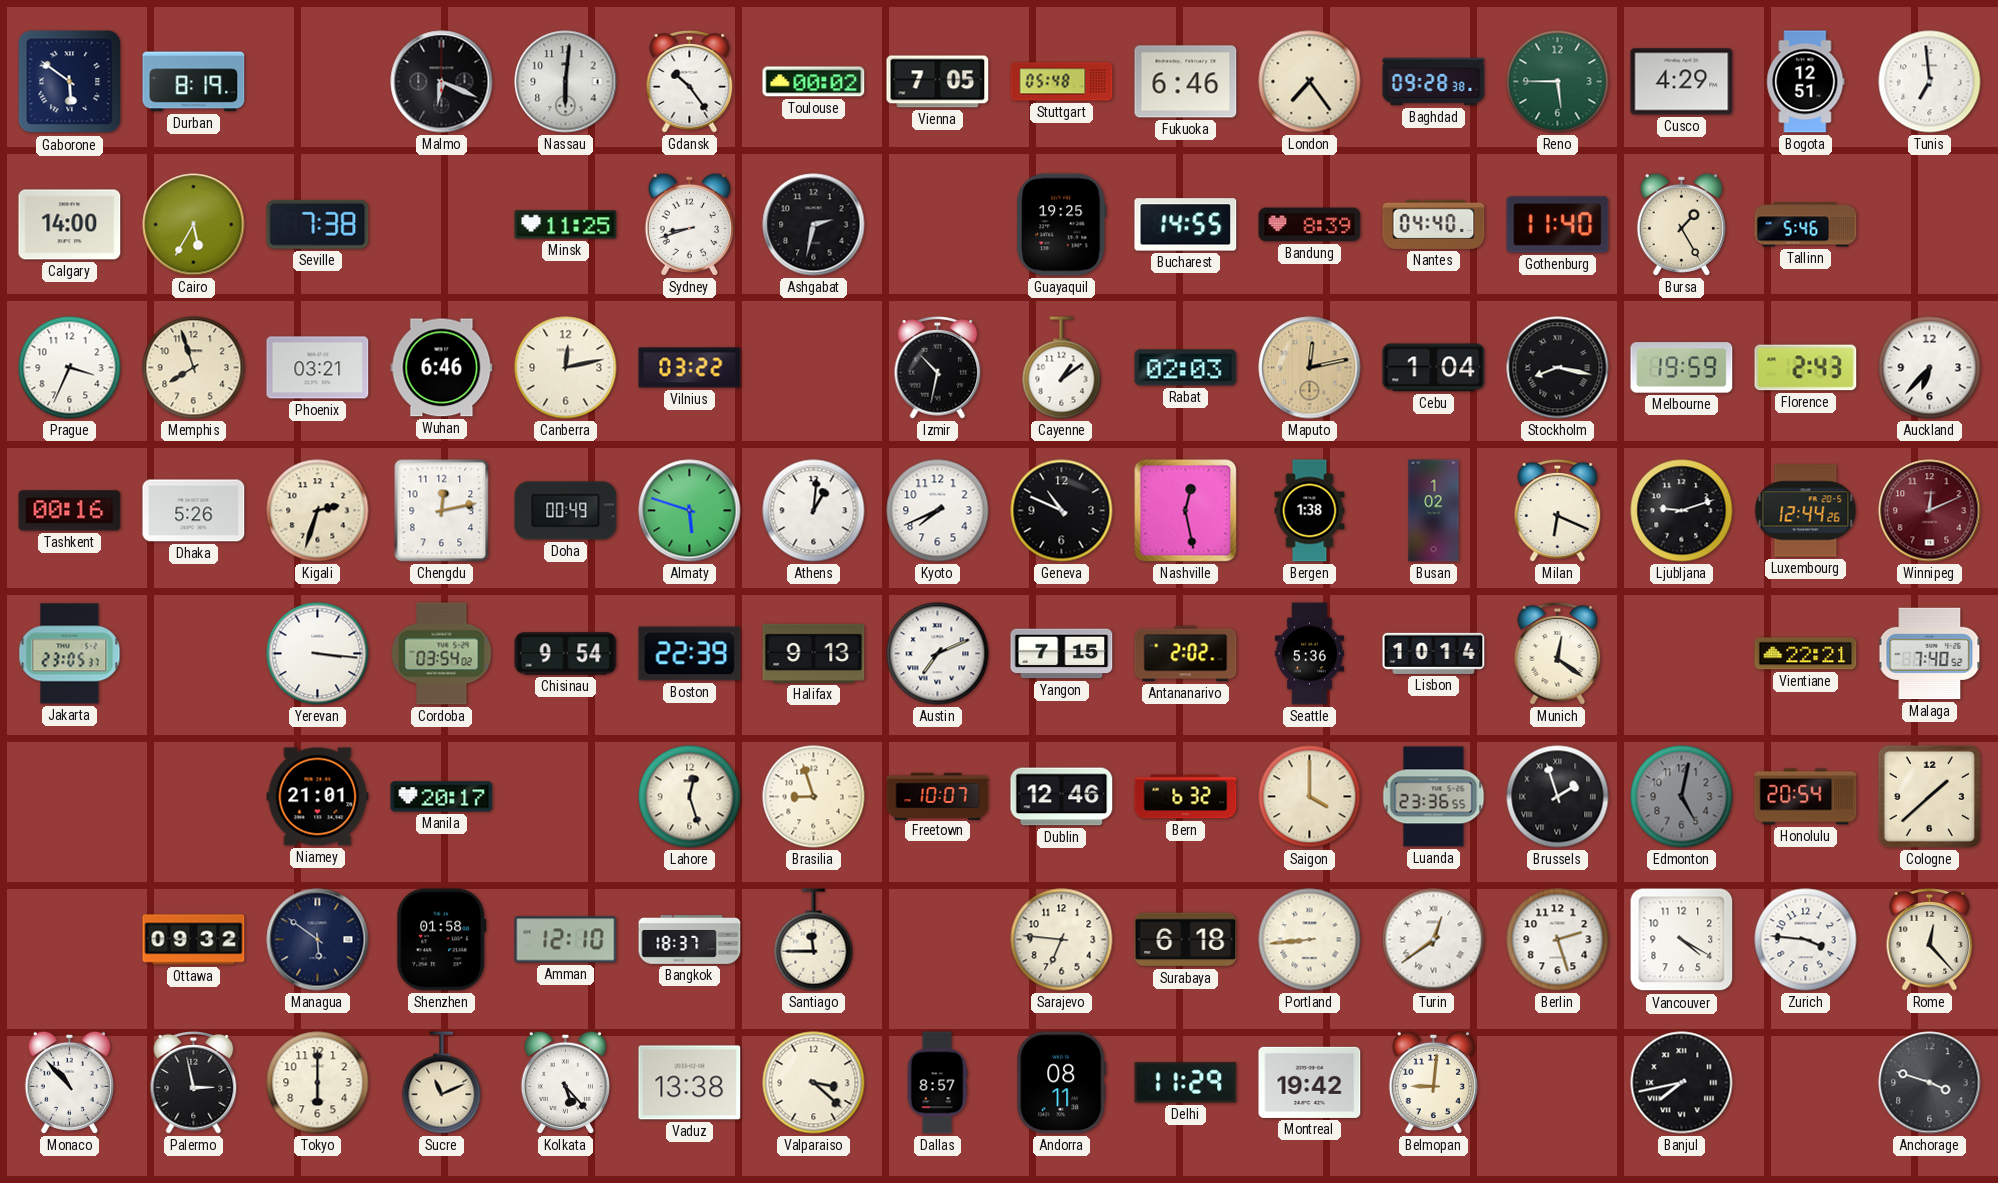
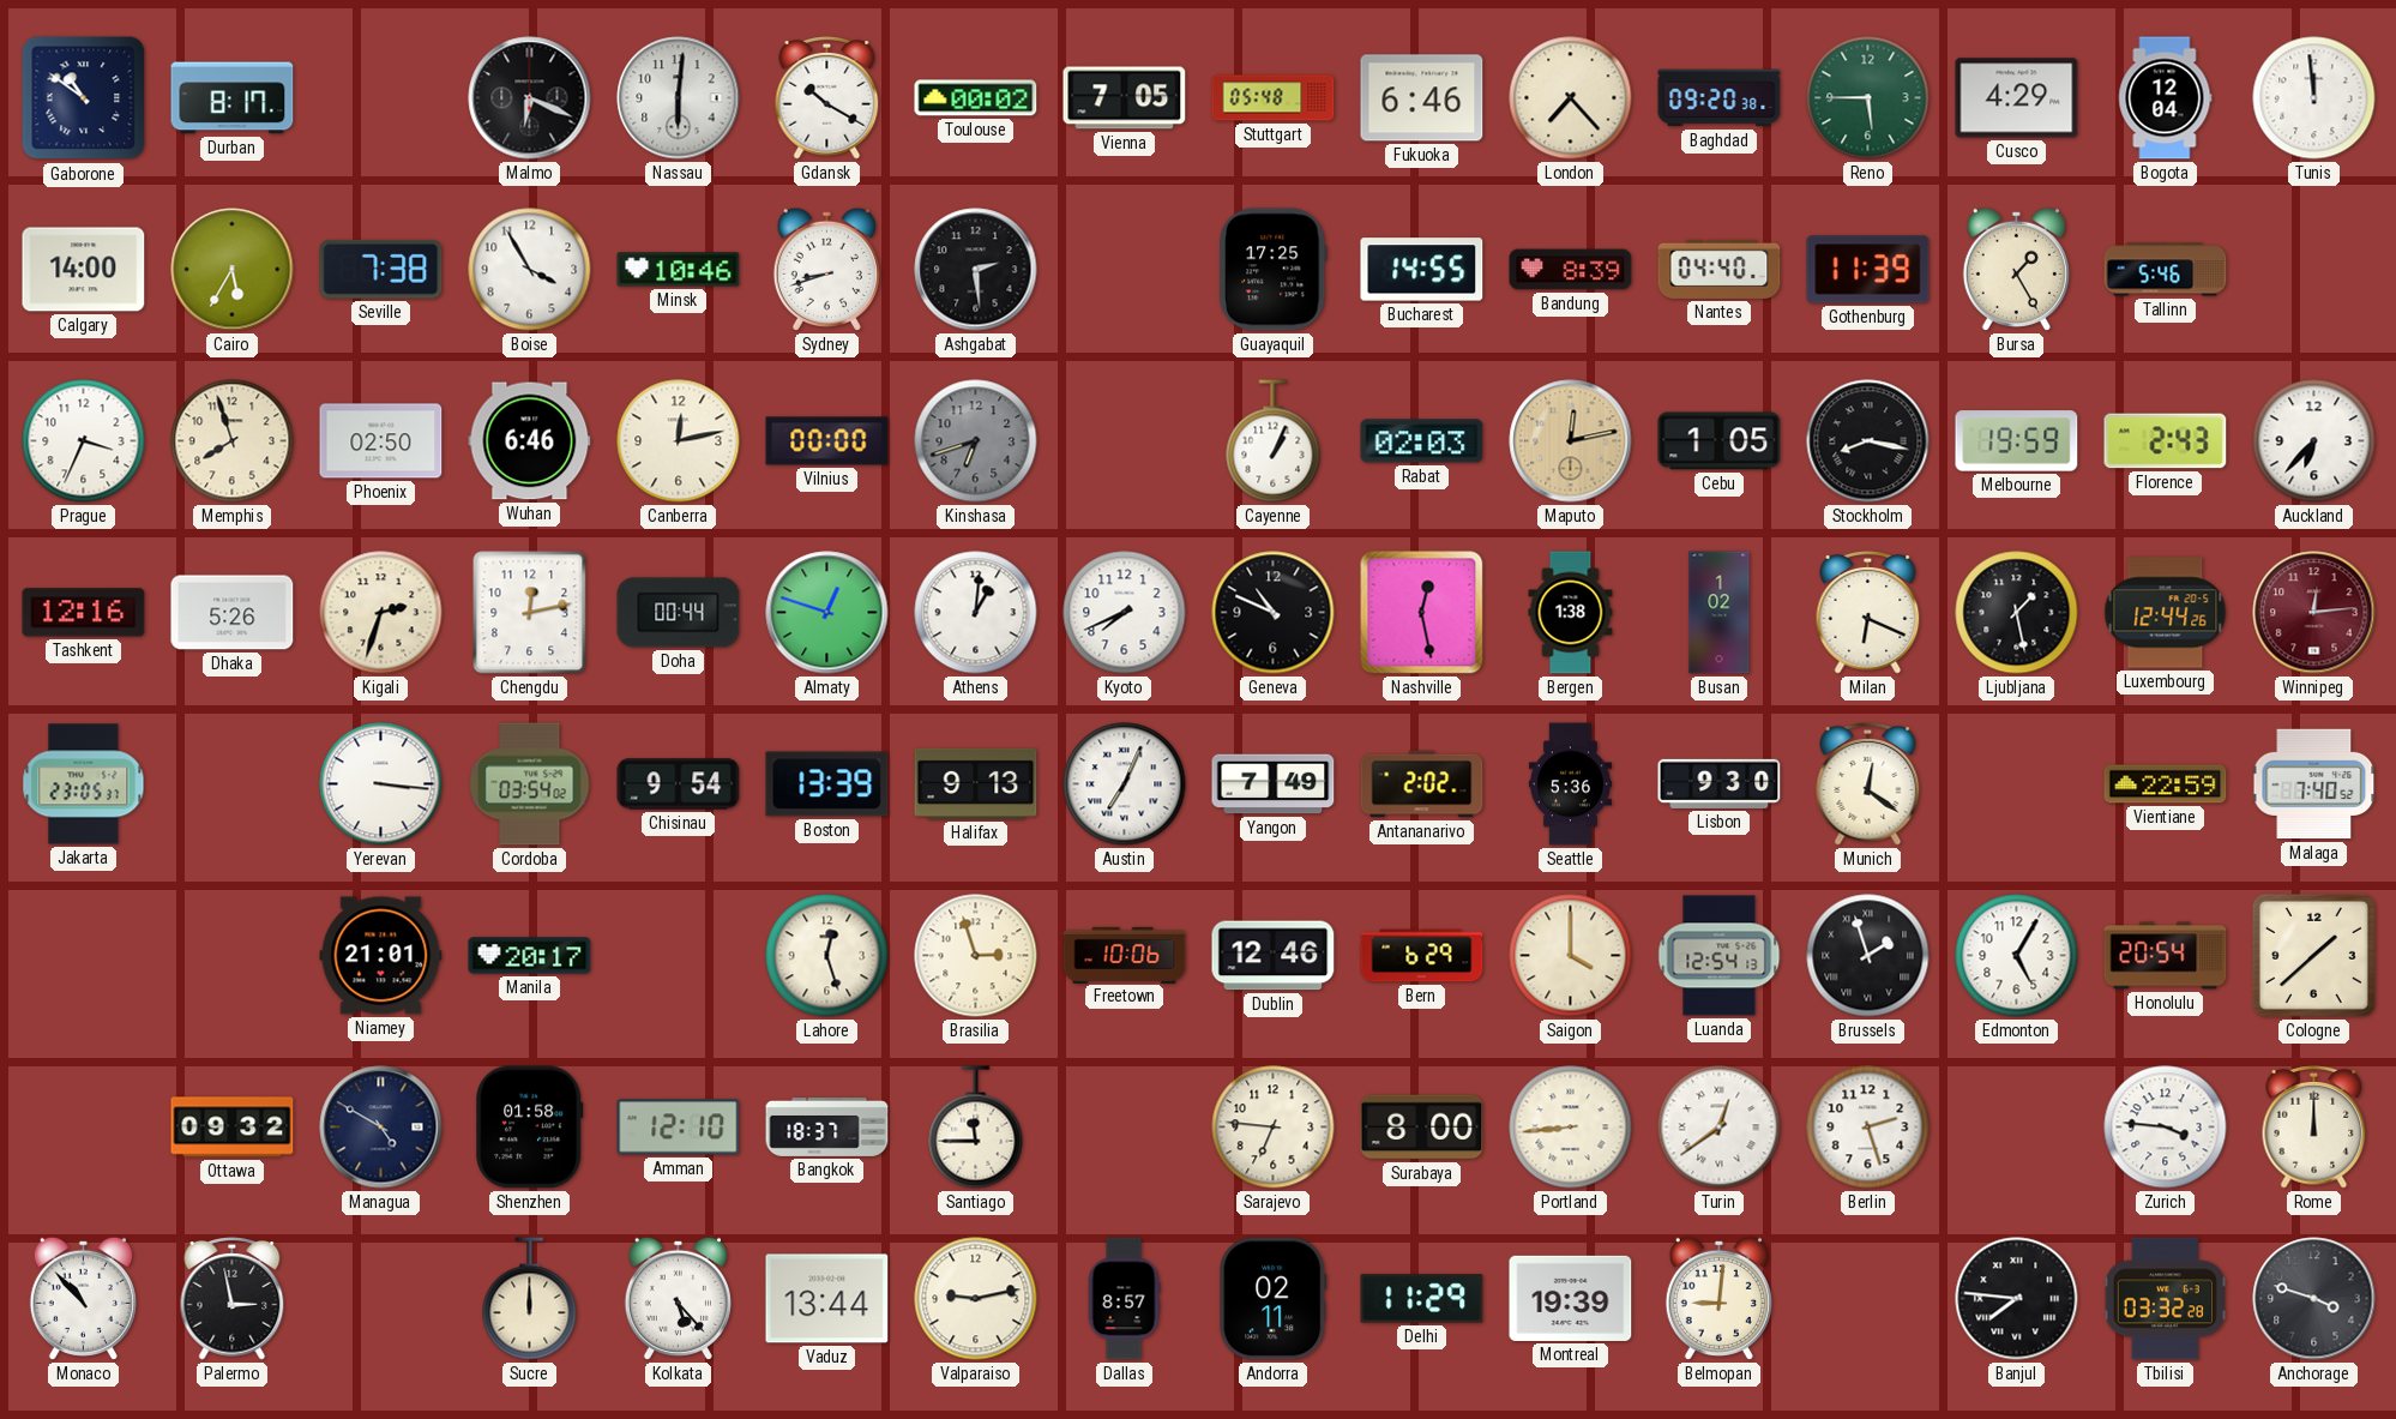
Gaborone: 5:51 -> 10:51
Durban: 8:19 -> 8:17
Gdansk: 10:24 -> 10:20
London: 7:24 -> 7:23
Baghdad: 09:28 -> 09:20
Bogota: 12:51 -> 12:04
Tunis: 6:59 -> 11:59
Boise: none -> 3:55
Minsk: 11:25 -> 10:46
Ashgabat: 2:32 -> 2:29
Guayaquil: 19:25 -> 17:25
Gothenburg: 11:40 -> 11:39
Phoenix: 03:21 -> 02:50
Vilnius: 03:22 -> 00:00
Kinshasa: none -> 6:42
Izmir: 10:32 -> none
Cayenne: 1:09 -> 1:04
Cebu: 1:04 -> 1:05
Tashkent: 00:16 -> 12:16
Doha: 00:49 -> 00:44
Almaty: 5:48 -> 12:48
Ljubljana: 9:12 -> 1:28
Winnipeg: 12:11 -> 12:14
Boston: 22:39 -> 13:39
Austin: 7:11 -> 7:04
Yangon: 7:15 -> 7:49
Lisbon: 10:14 -> 9:30
Vientiane: 22:21 -> 22:59
Brasilia: 8:57 -> 2:57
Freetown: 10:07 -> 10:06
Bern: 6:32 -> 6:29
Luanda: 23:36 -> 12:54
Edmonton: 5:02 -> 5:05
Edmonton dial: grey -> white
Managua: 5:51 -> 4:50
Surabaya: 6:18 -> 8:00
Vancouver: 4:20 -> none
Rome: 12:23 -> 12:00
Tokyo: 6:00 -> none
Sucre: 11:11 -> 12:00
Vaduz: 13:38 -> 13:44
Valparaiso: 3:22 -> 9:13
Andorra: 08:11 -> 02:11
Montreal: 19:42 -> 19:39
Banjul: 7:43 -> 7:46
Tbilisi: none -> 03:32
